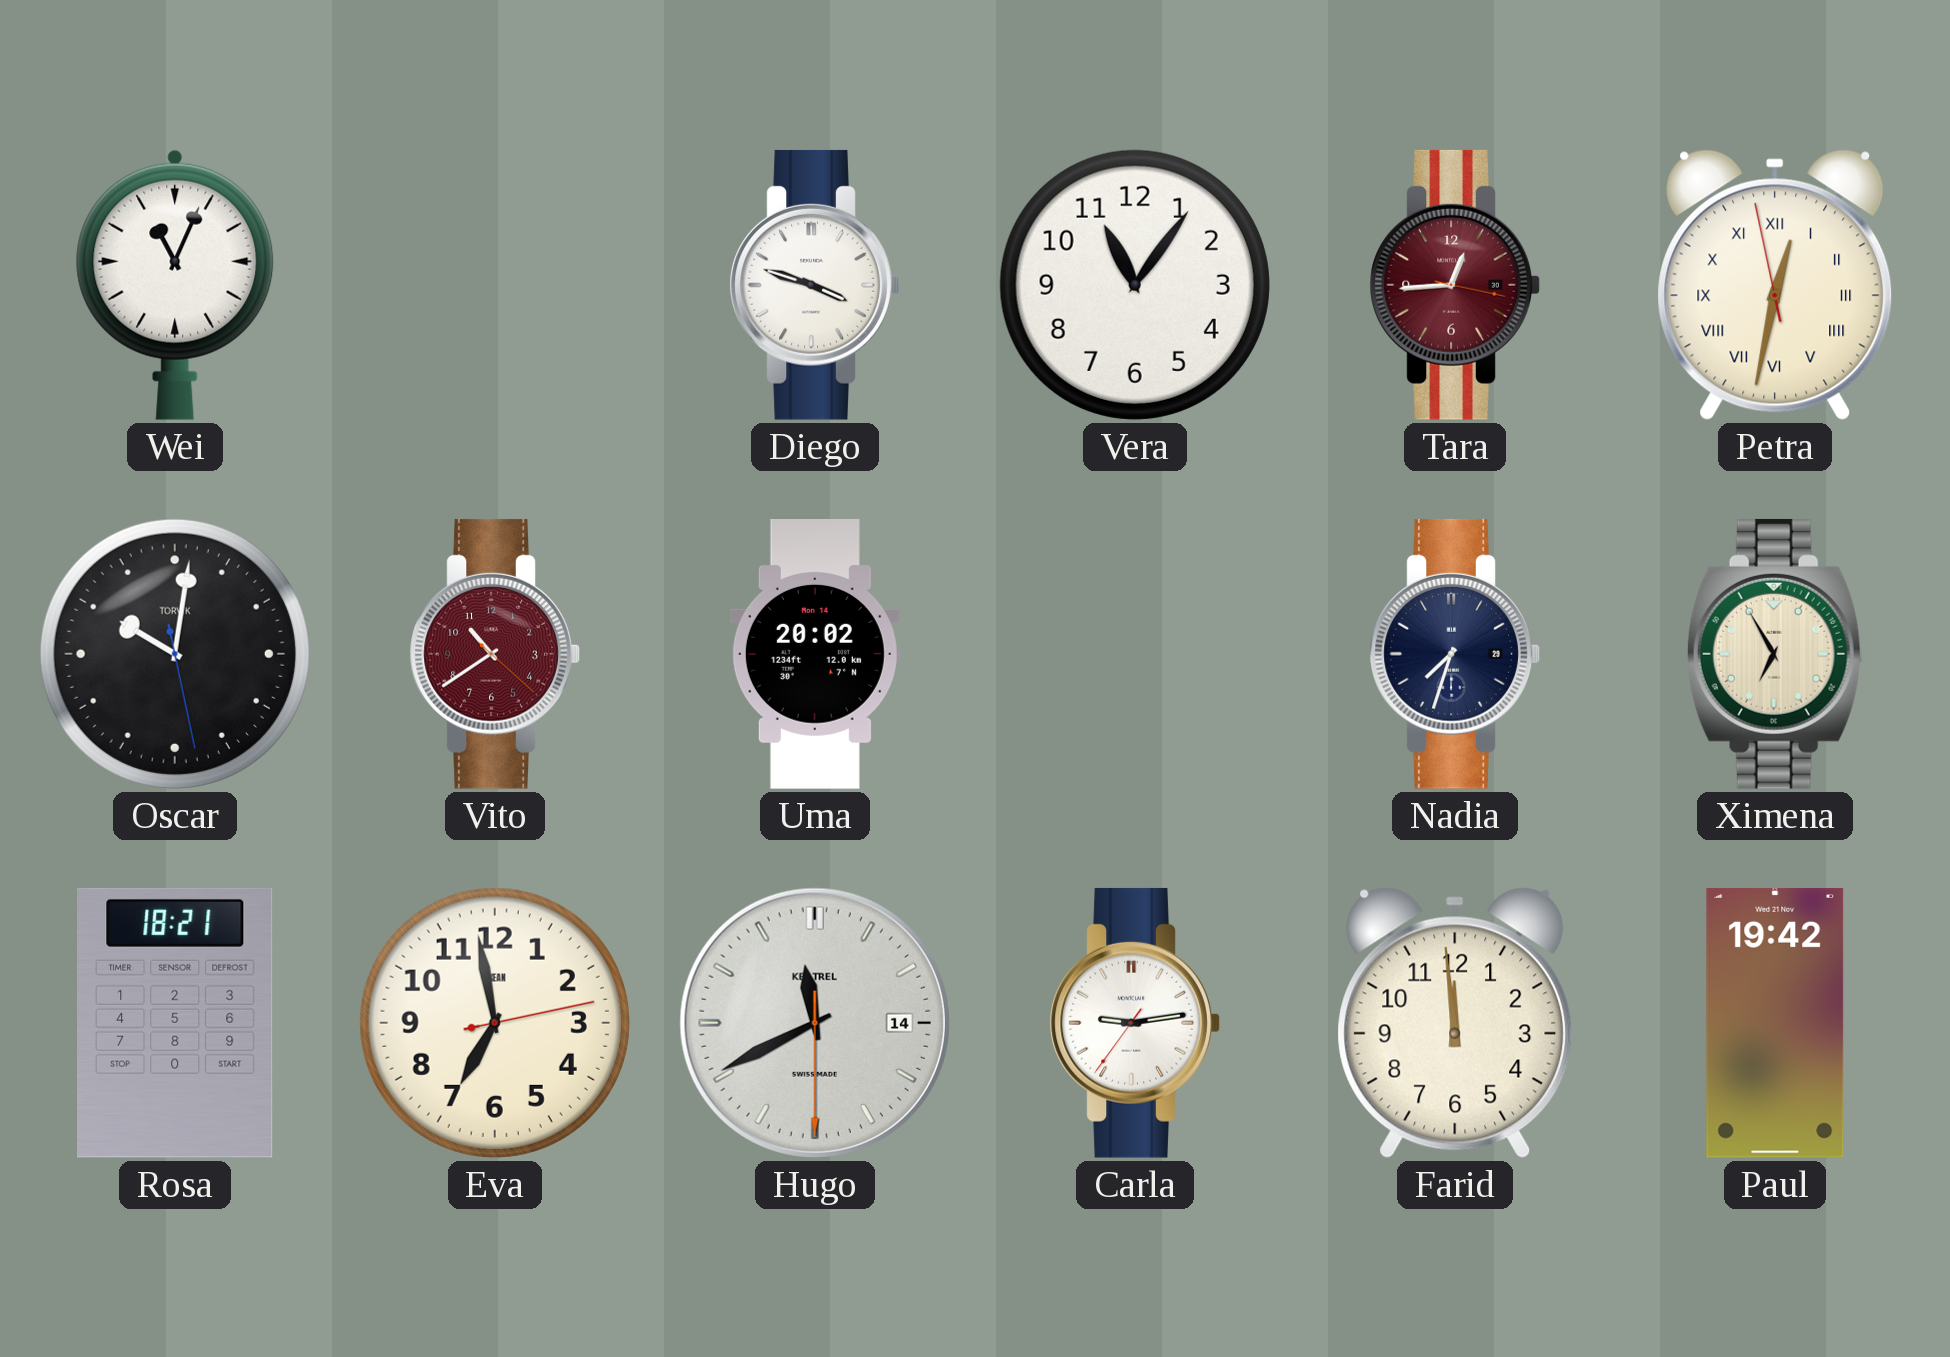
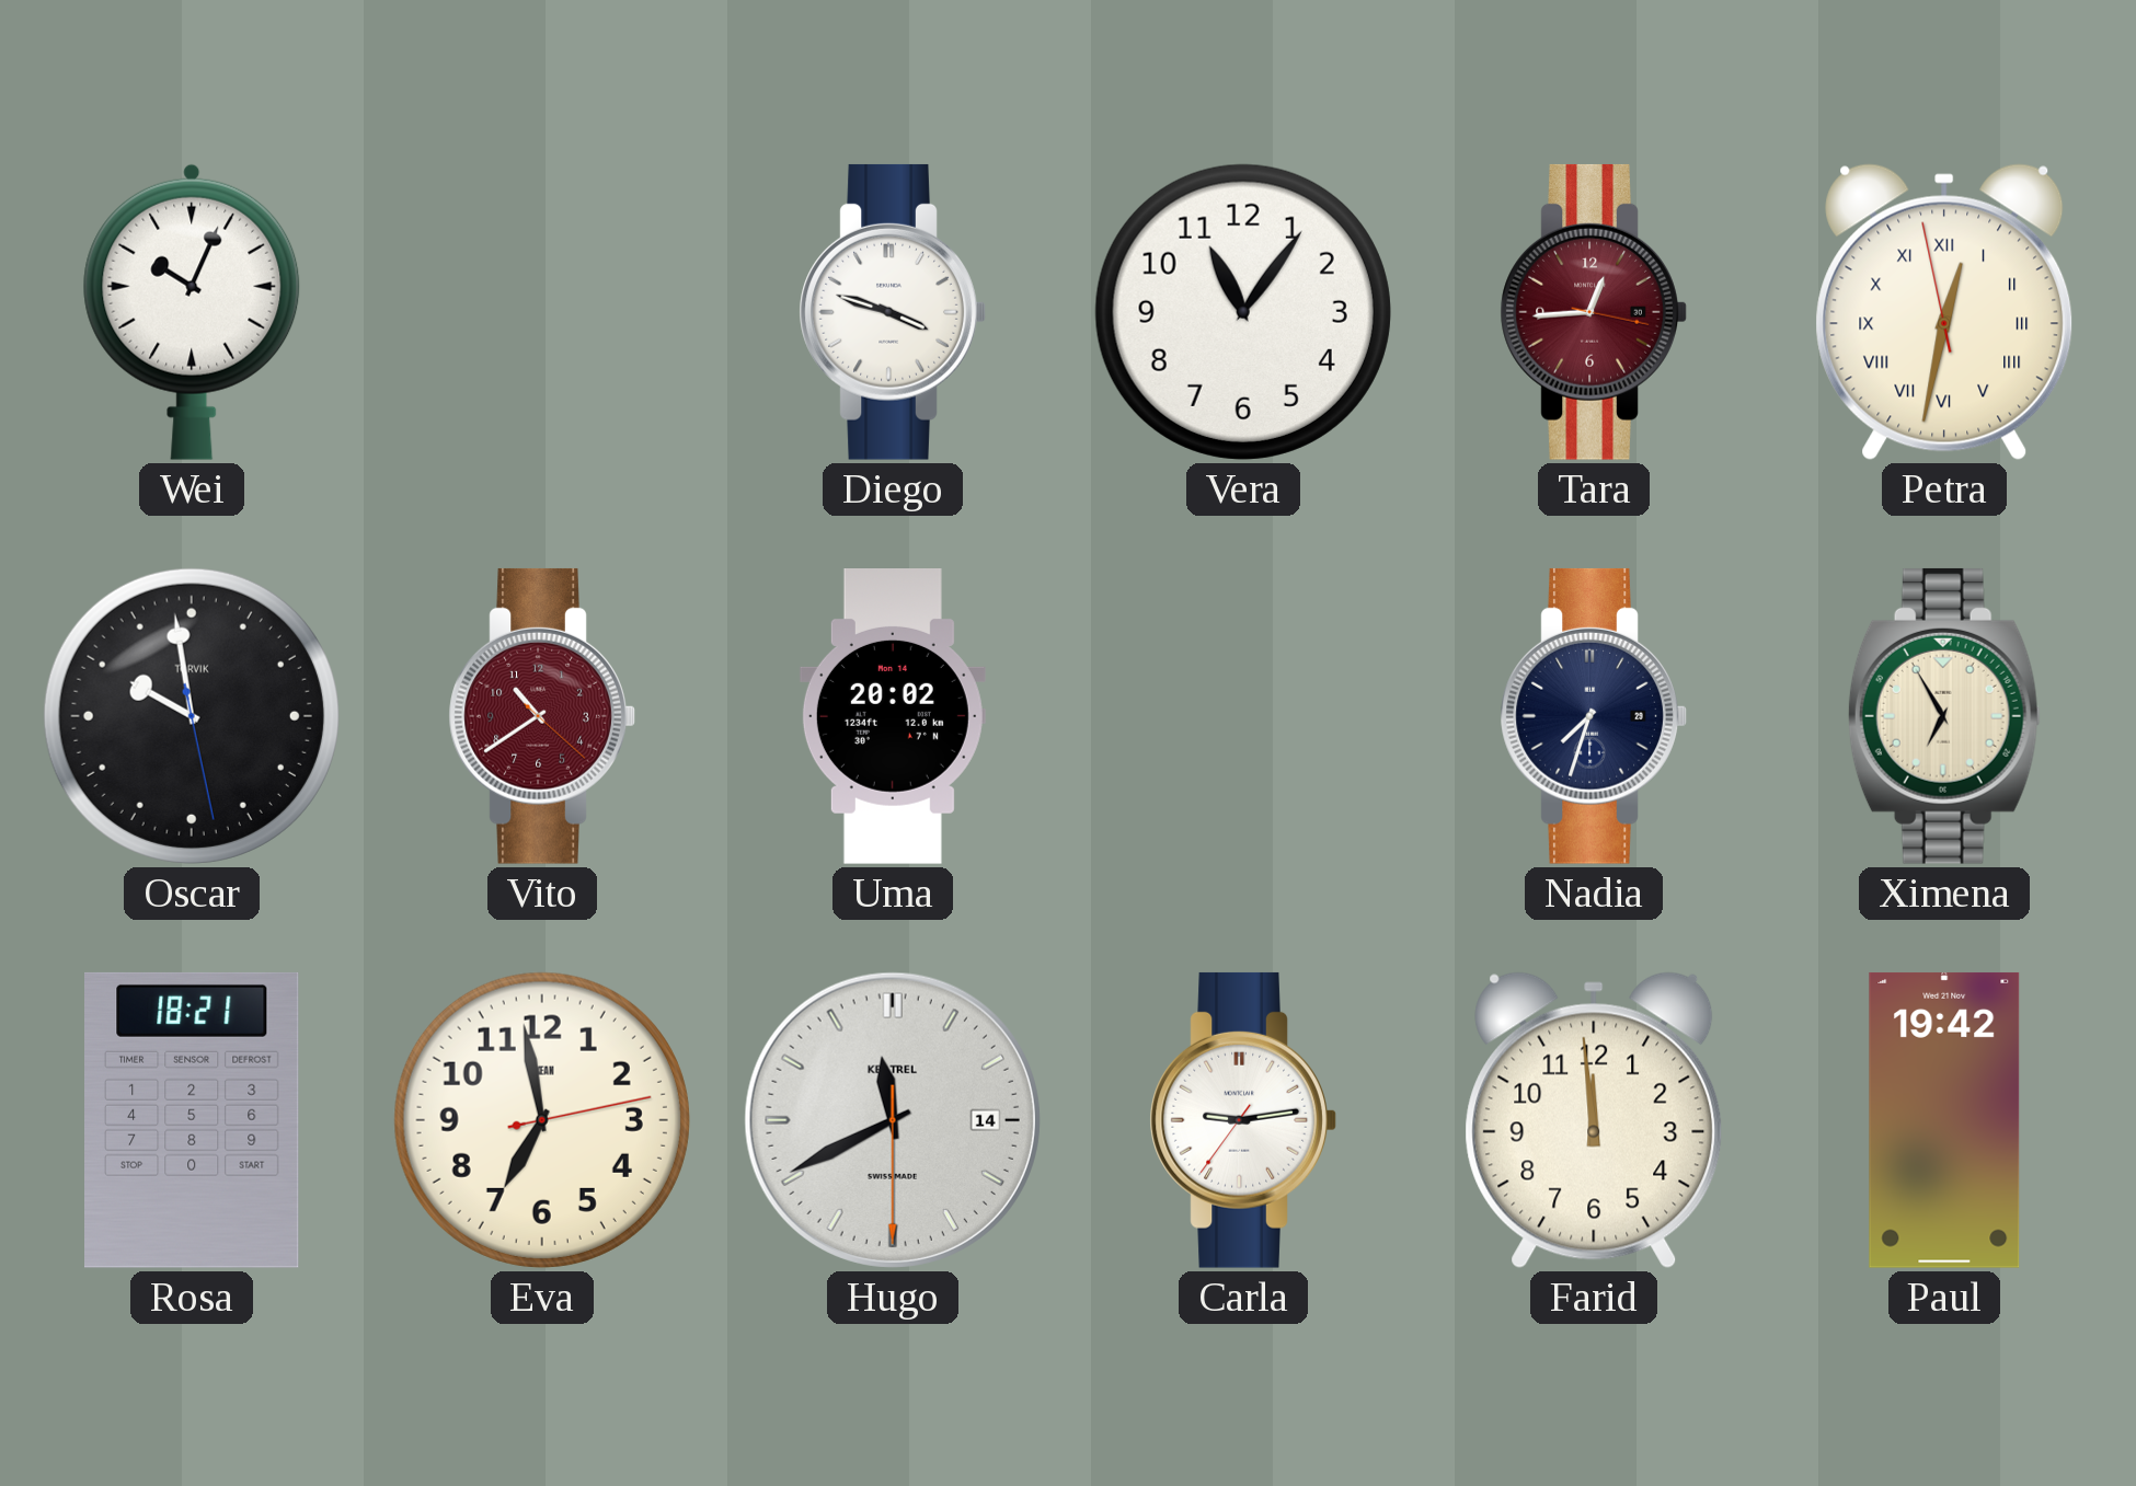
Wei: 11:04 -> 10:04
Oscar: 10:01 -> 9:58
